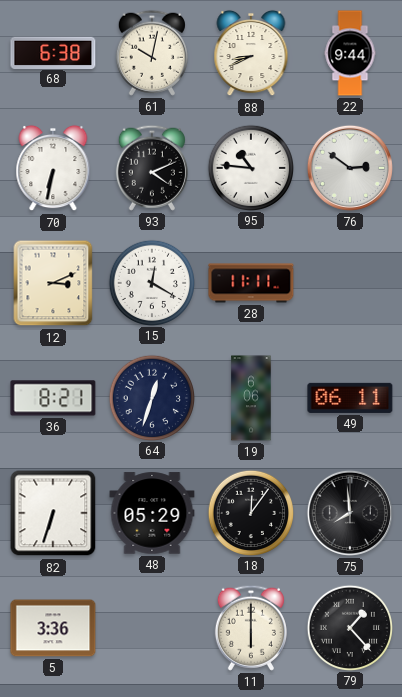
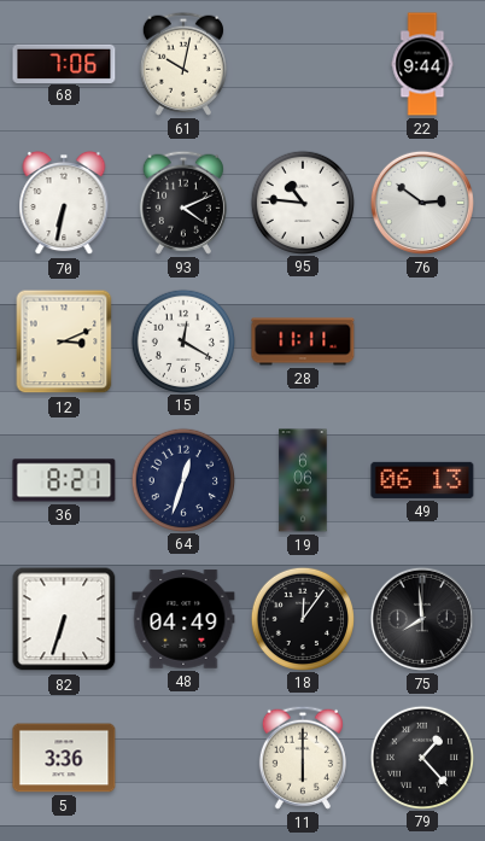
68: 6:38 -> 7:06
88: 8:41 -> none
49: 06:11 -> 06:13
48: 05:29 -> 04:49
